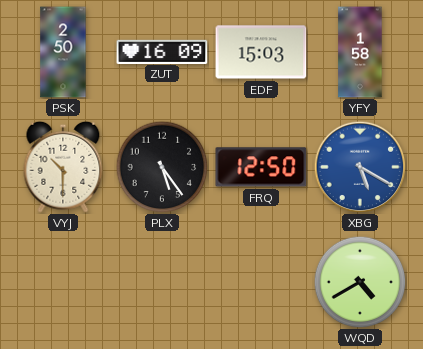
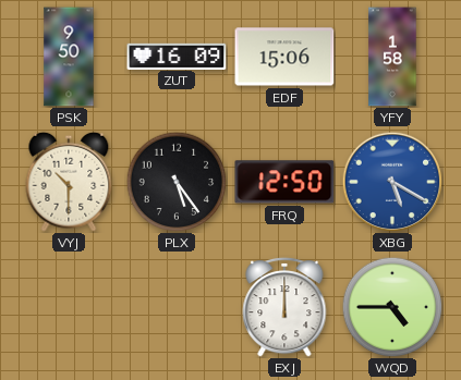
PSK: 2:50 -> 9:50
EDF: 15:03 -> 15:06
EXJ: none -> 12:00
WQD: 4:40 -> 4:45
